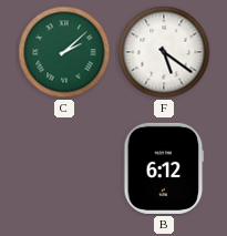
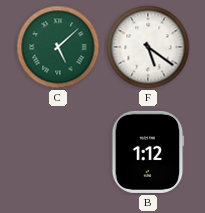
C: 2:08 -> 5:08
B: 6:12 -> 1:12
